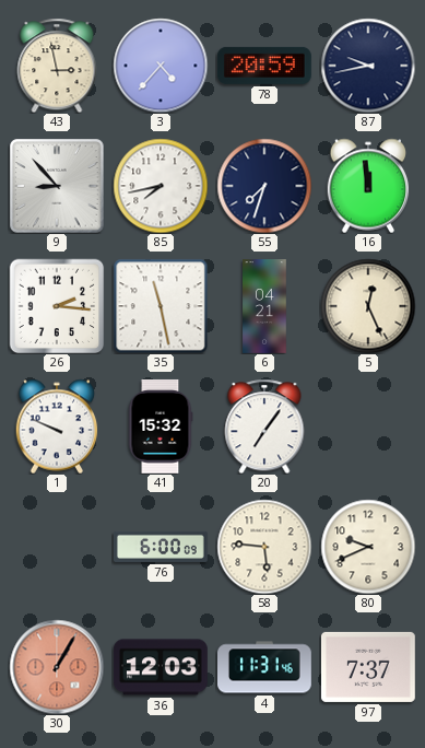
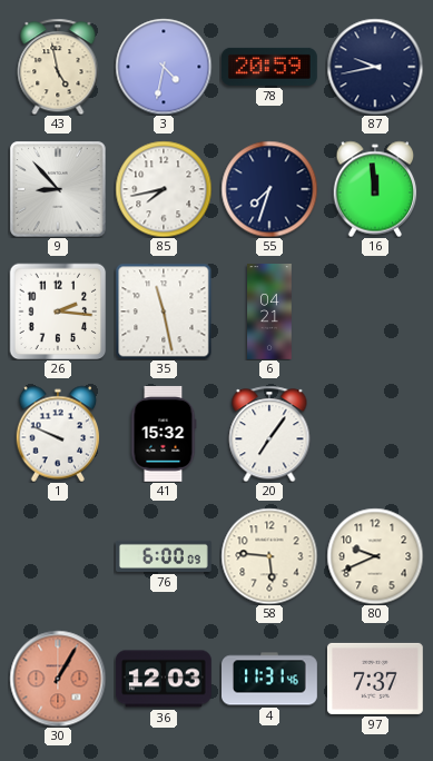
43: 2:58 -> 4:58
3: 4:37 -> 4:32
5: 12:26 -> none
